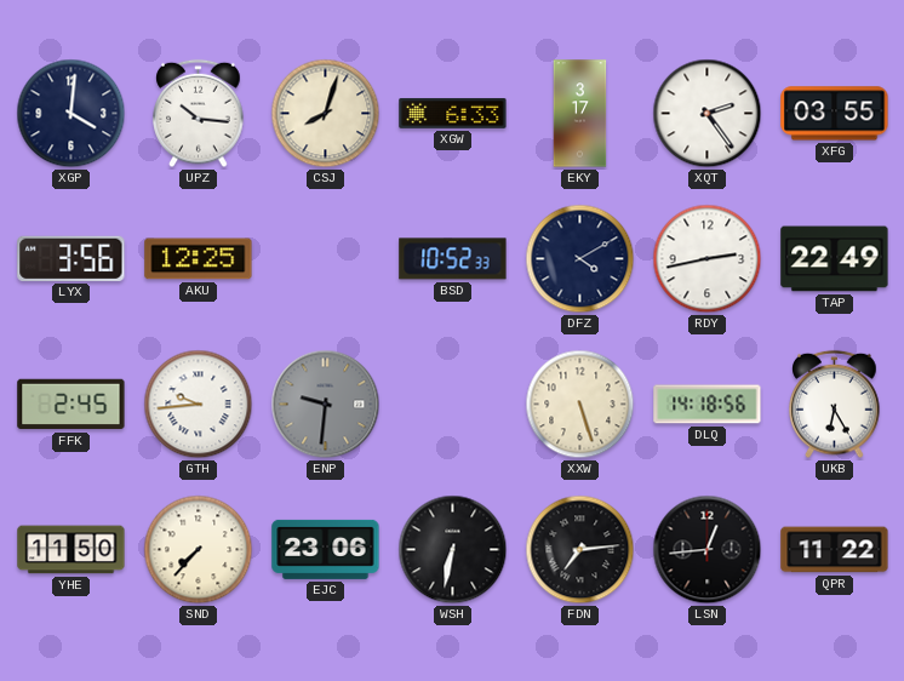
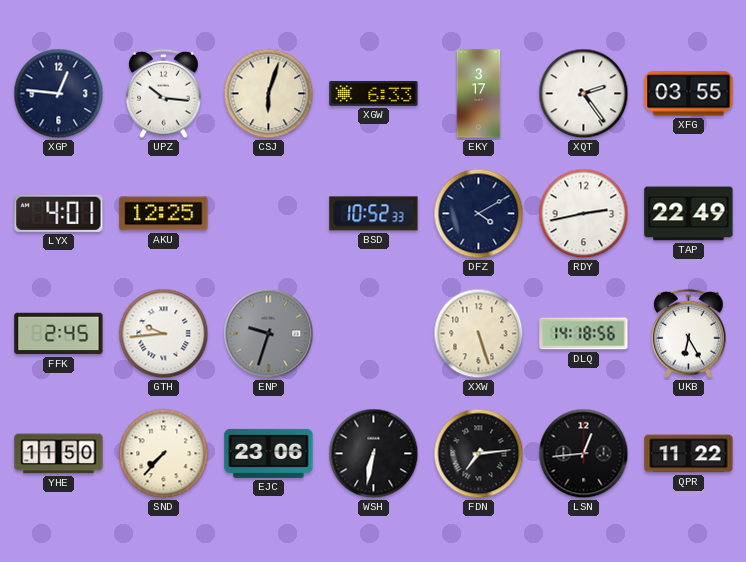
XGP: 4:01 -> 12:46
CSJ: 8:03 -> 6:03
LYX: 3:56 -> 4:01
ENP: 9:31 -> 9:33
